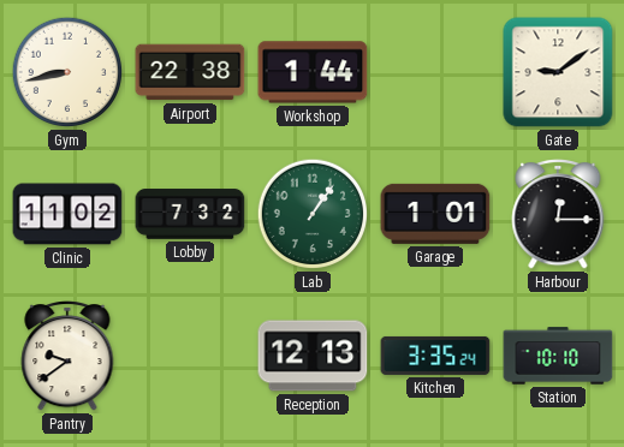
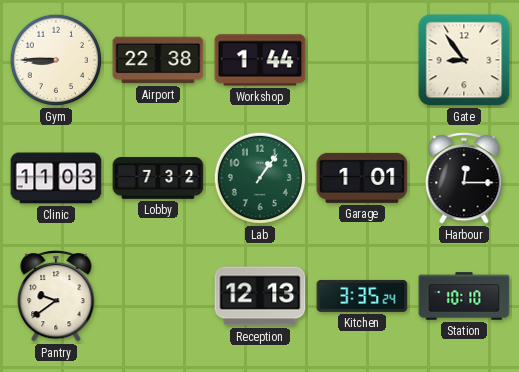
Gym: 8:43 -> 8:45
Gate: 9:09 -> 8:54
Clinic: 11:02 -> 11:03
